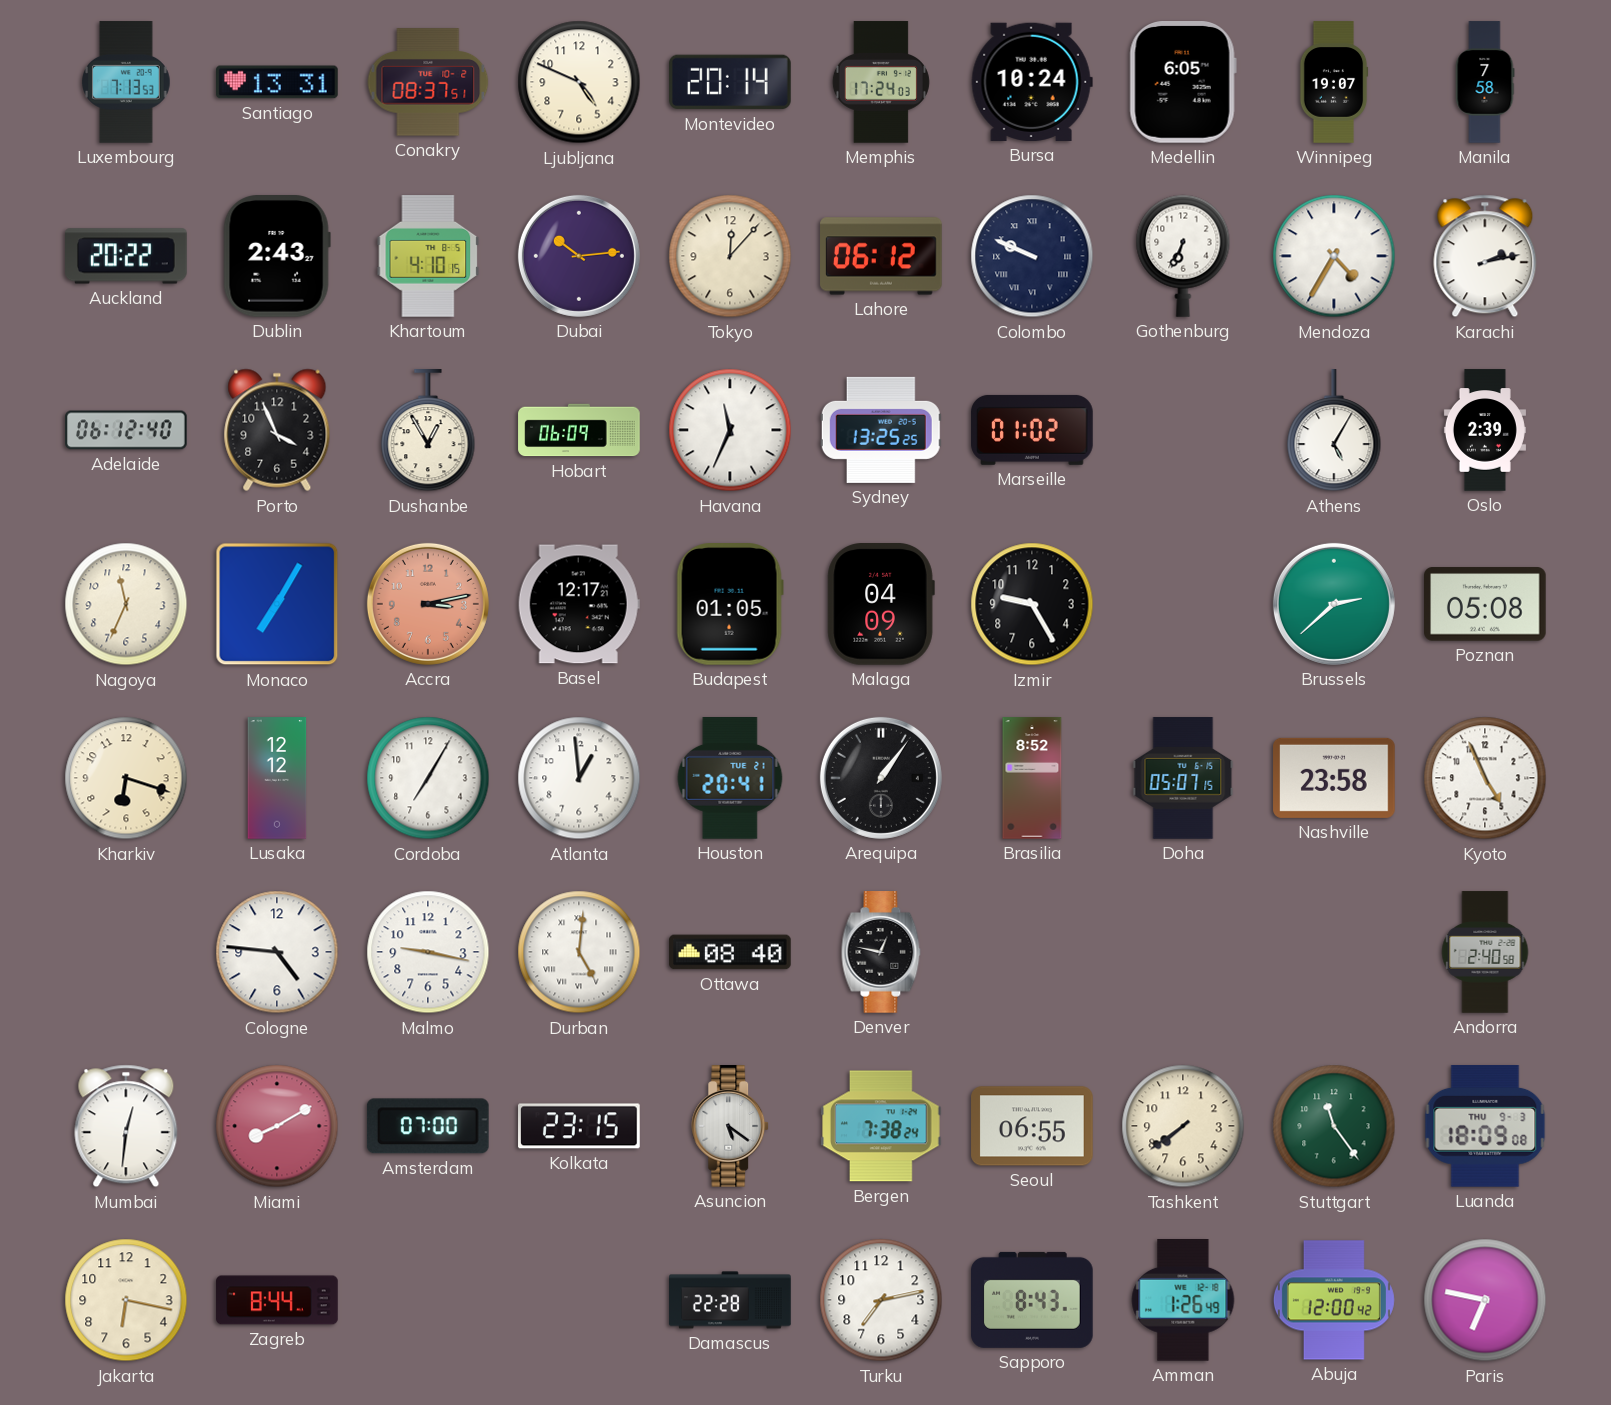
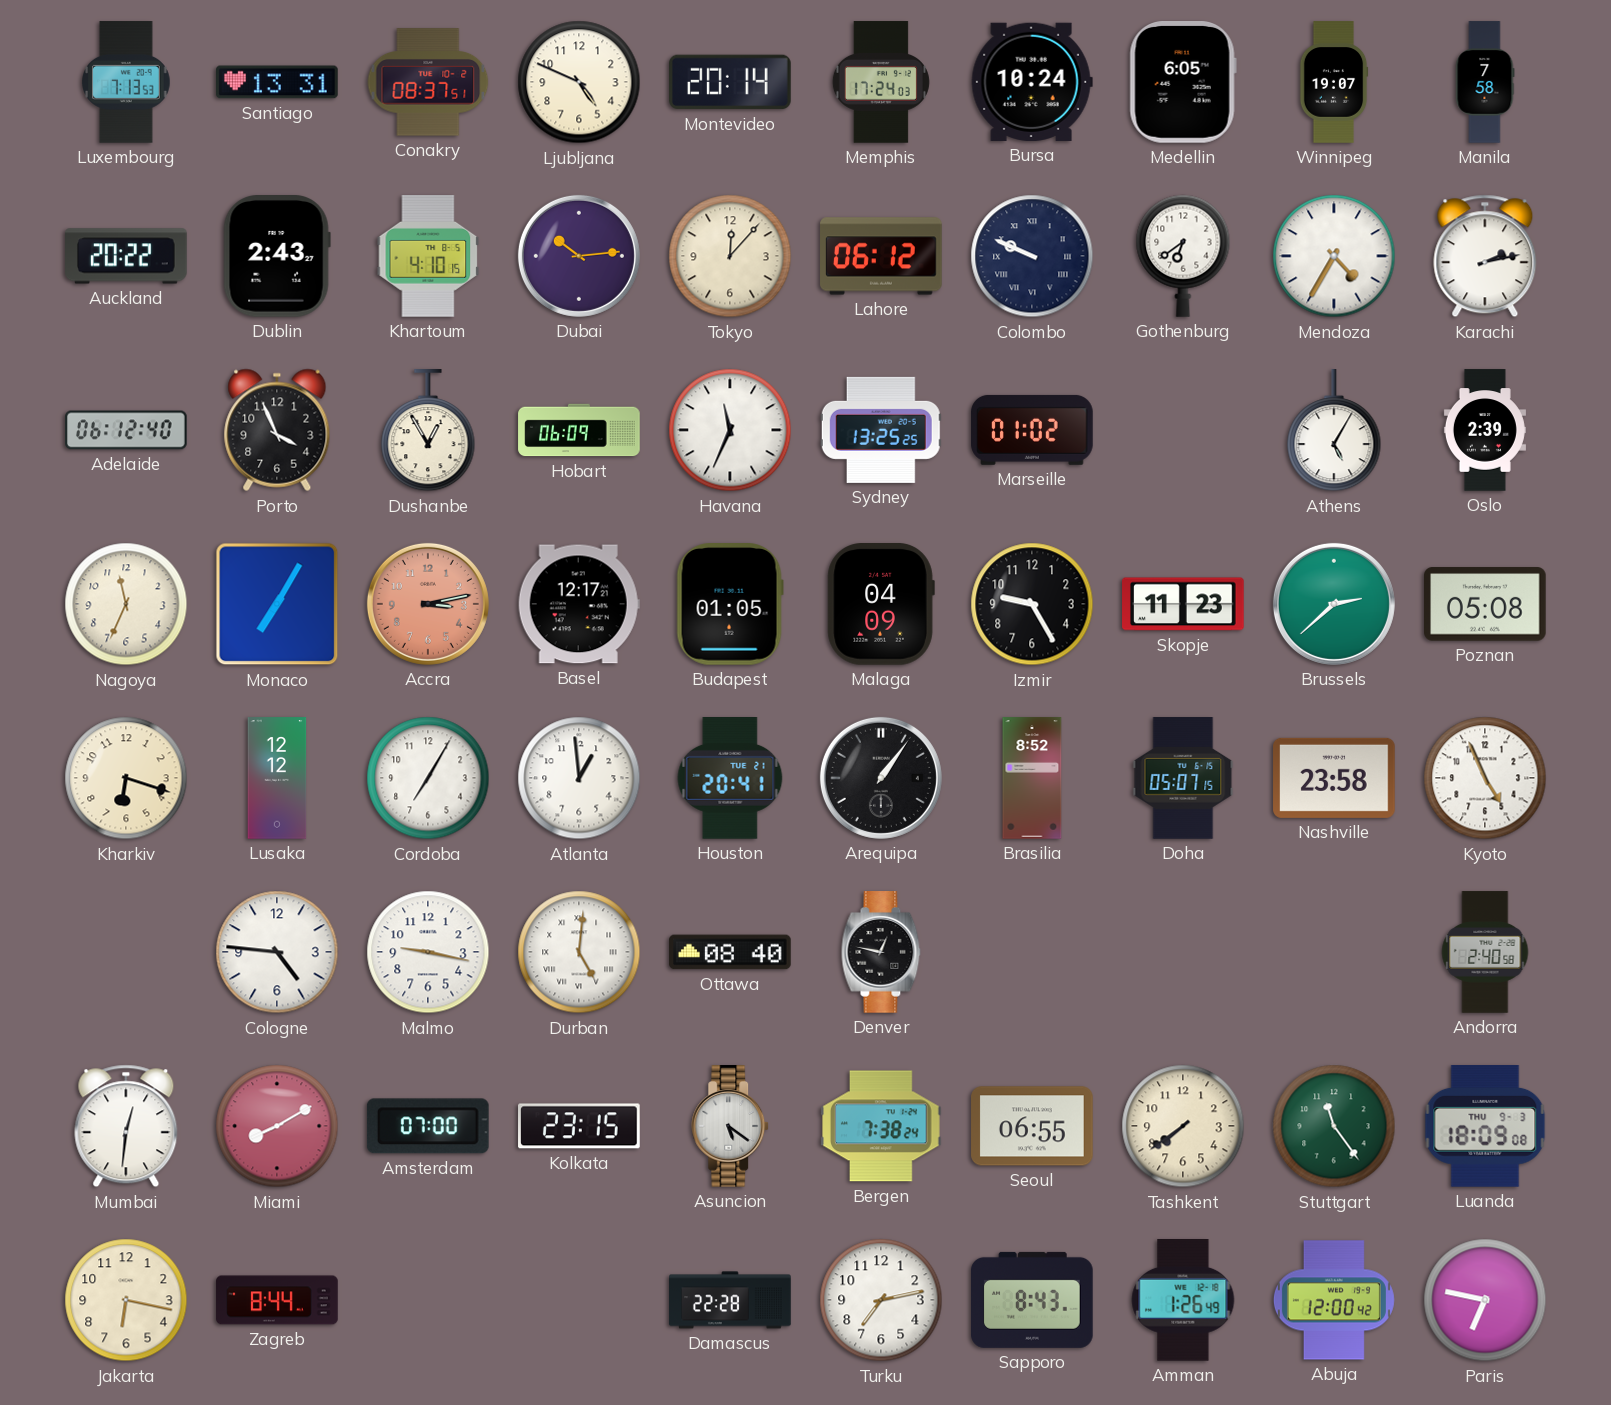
Gothenburg: 6:34 -> 6:39
Skopje: none -> 11:23
